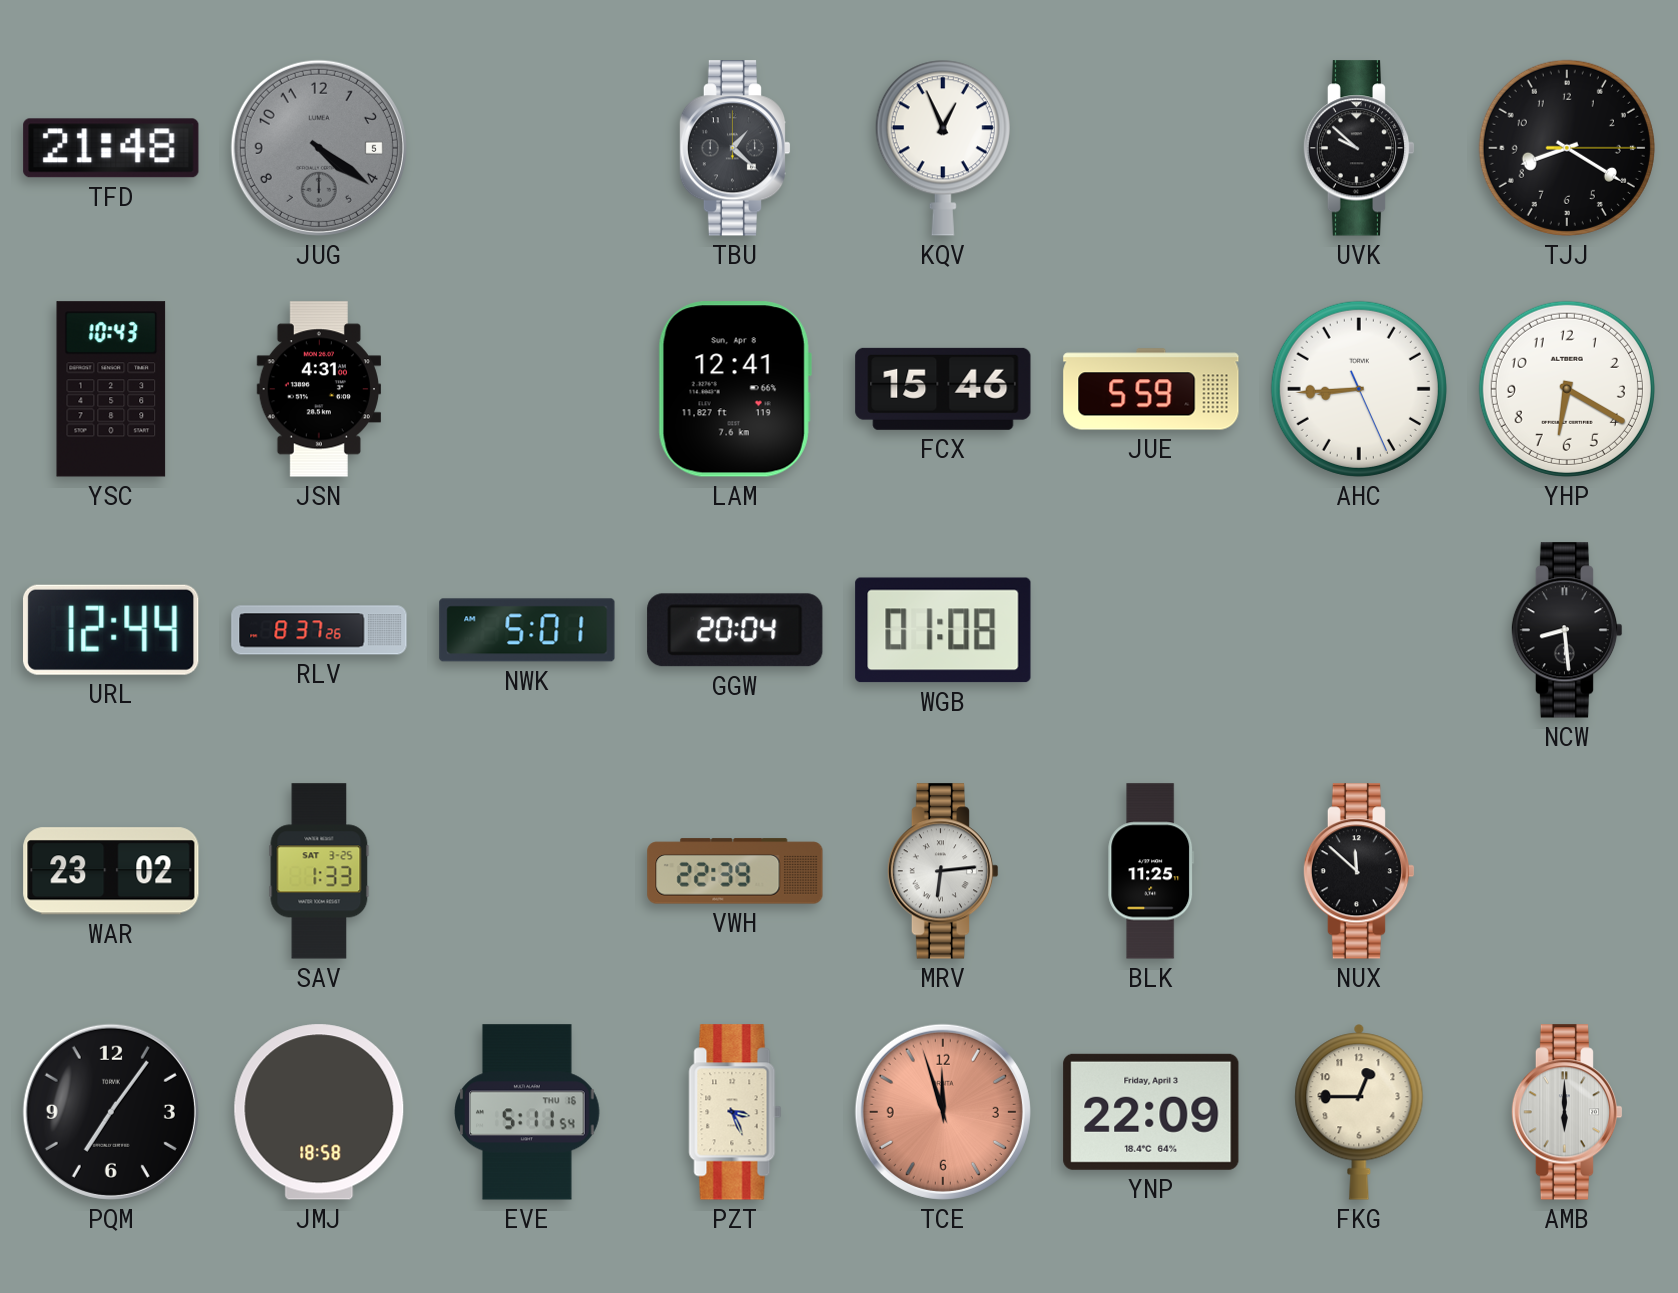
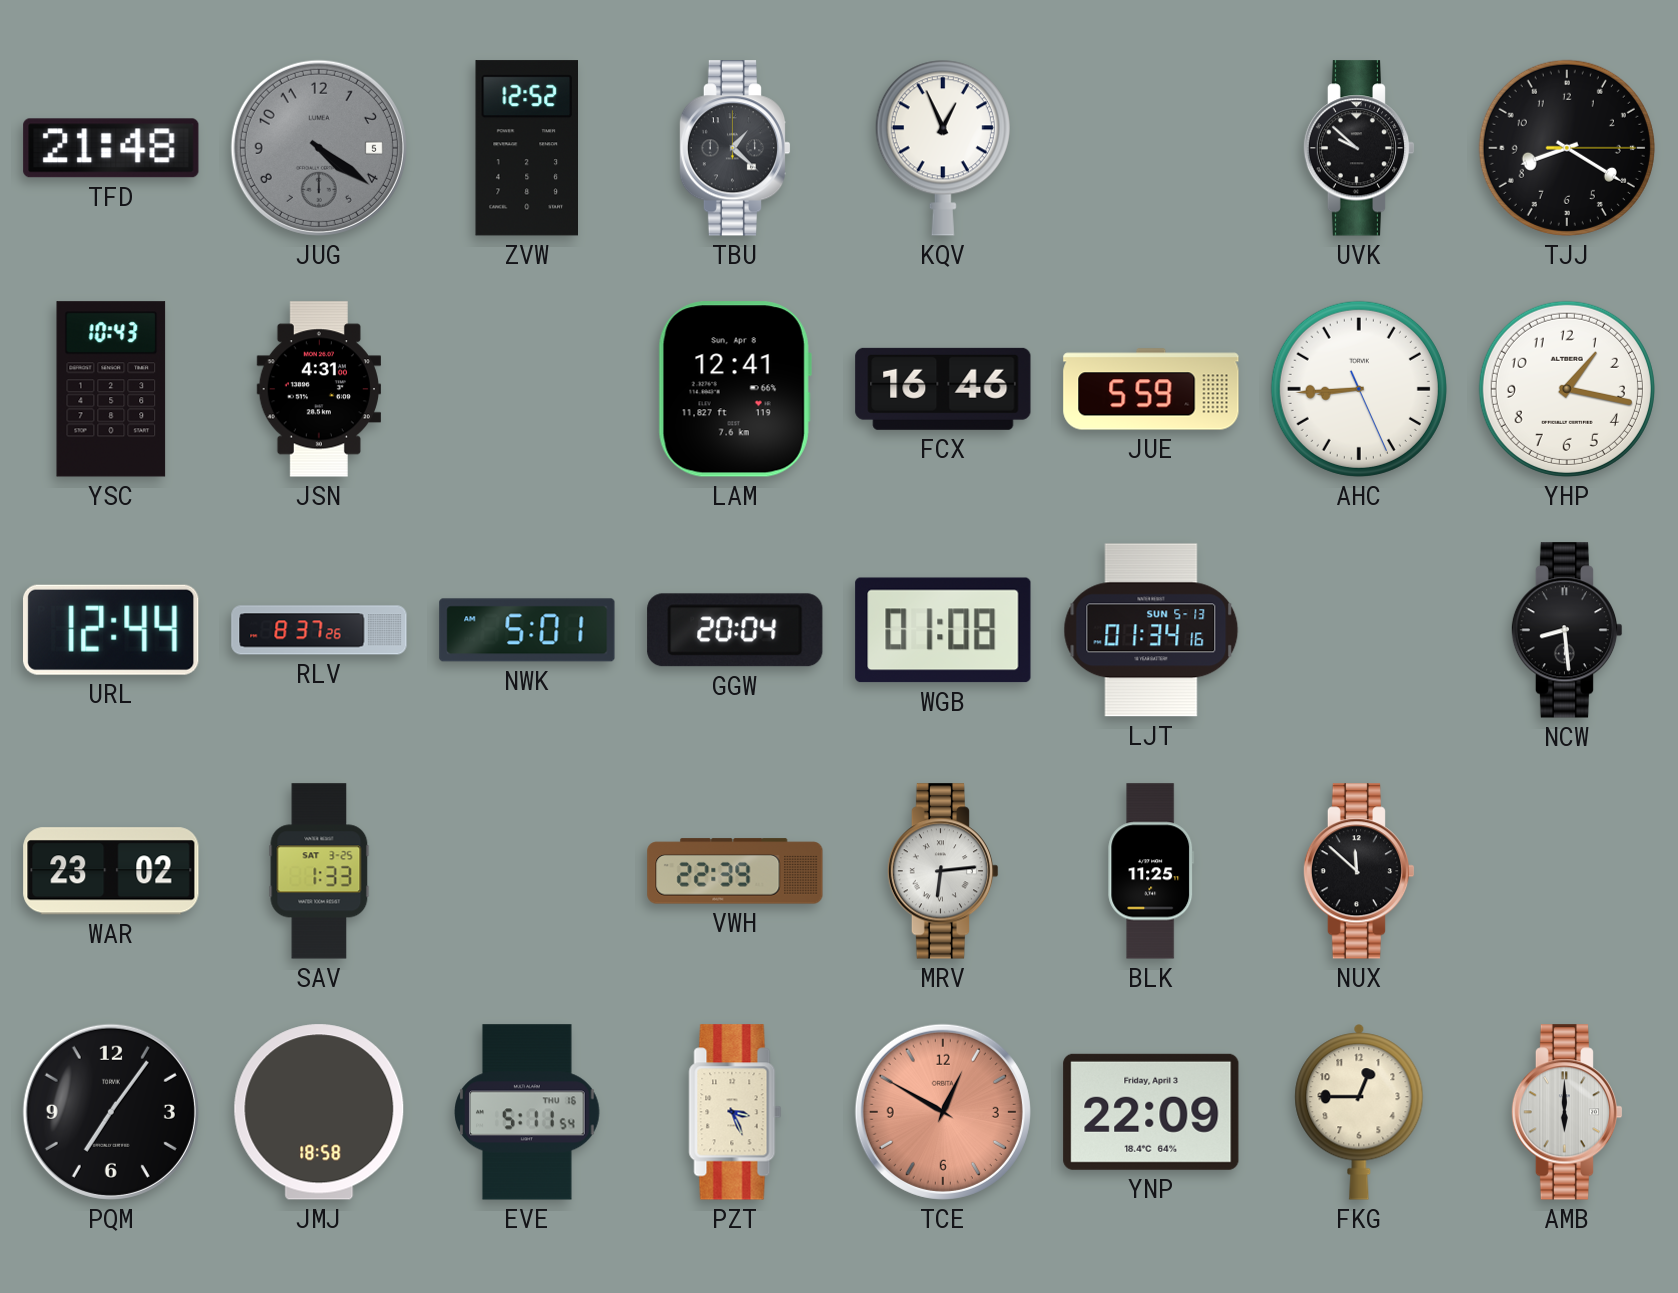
ZVW: none -> 12:52
FCX: 15:46 -> 16:46
YHP: 6:20 -> 1:17
LJT: none -> 01:34
TCE: 11:57 -> 12:50
